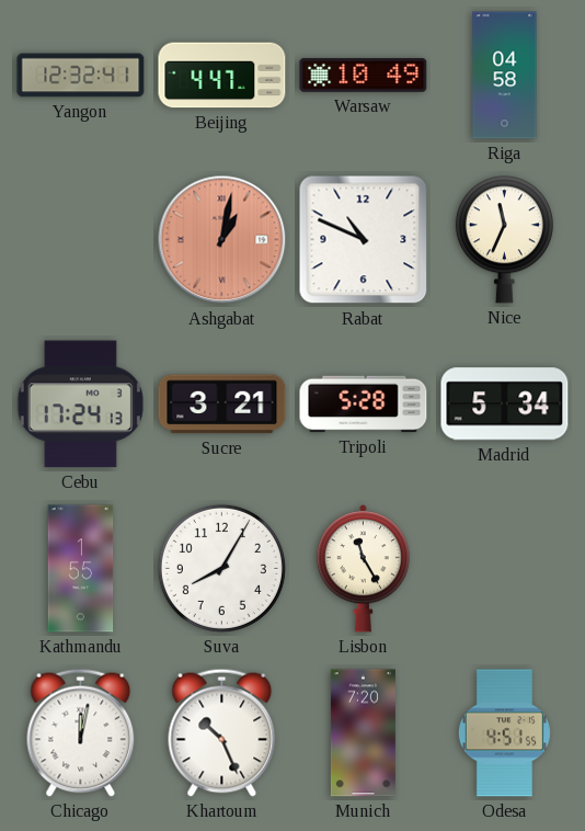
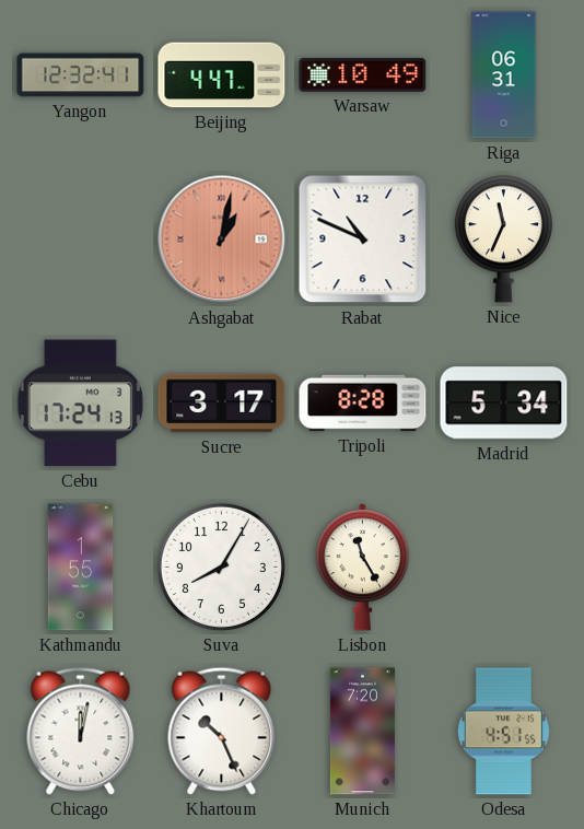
Riga: 04:58 -> 06:31
Sucre: 3:21 -> 3:17
Tripoli: 5:28 -> 8:28
